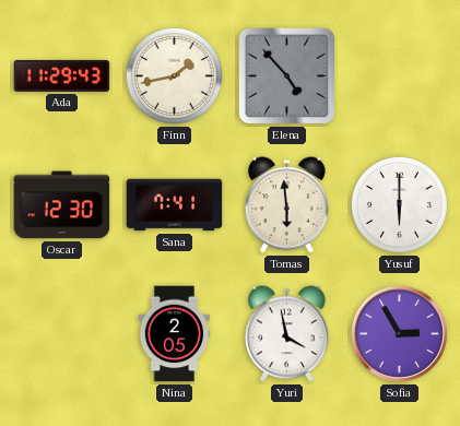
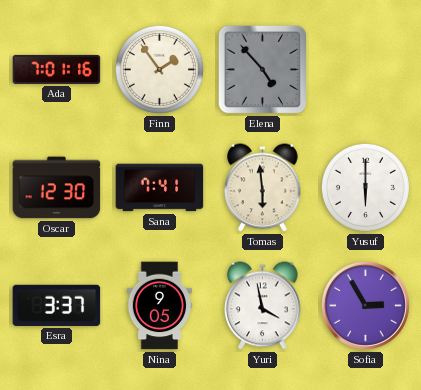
Ada: 11:29 -> 7:01
Finn: 1:43 -> 1:54
Esra: none -> 3:37
Nina: 2:05 -> 9:05
